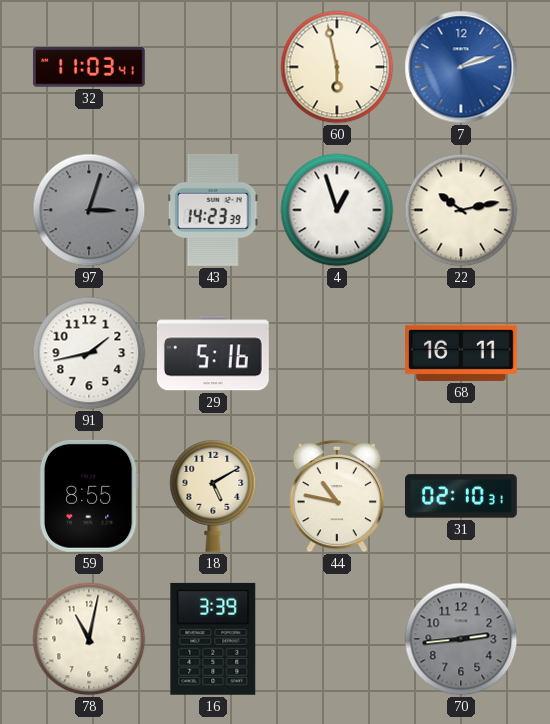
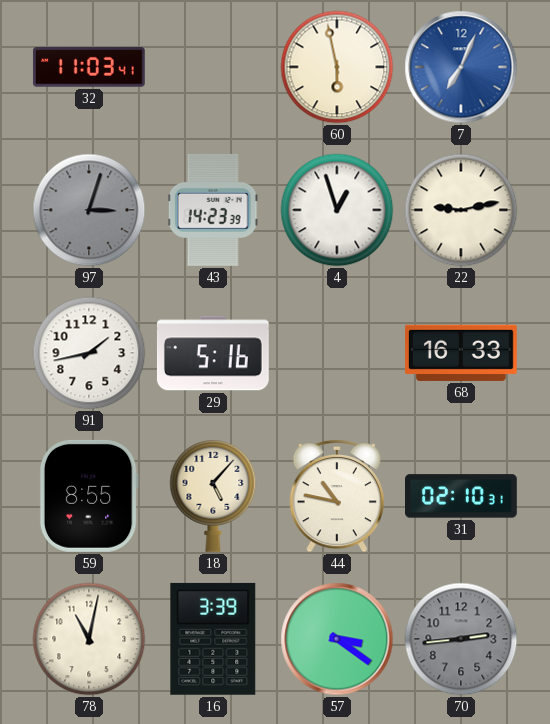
7: 2:12 -> 7:04
22: 10:13 -> 9:13
68: 16:11 -> 16:33
18: 5:10 -> 5:07
57: none -> 3:21
